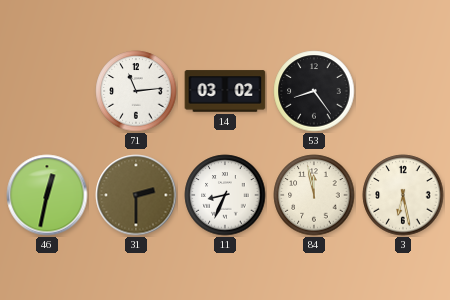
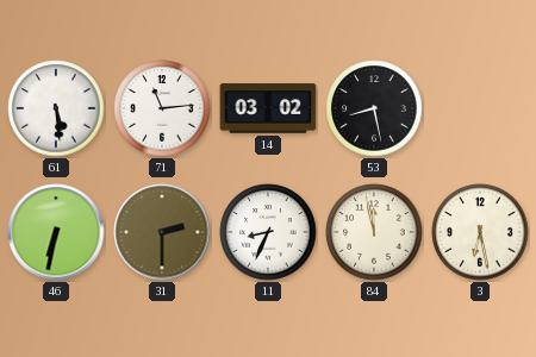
61: none -> 5:29
53: 8:24 -> 8:28
46: 12:32 -> 6:32
